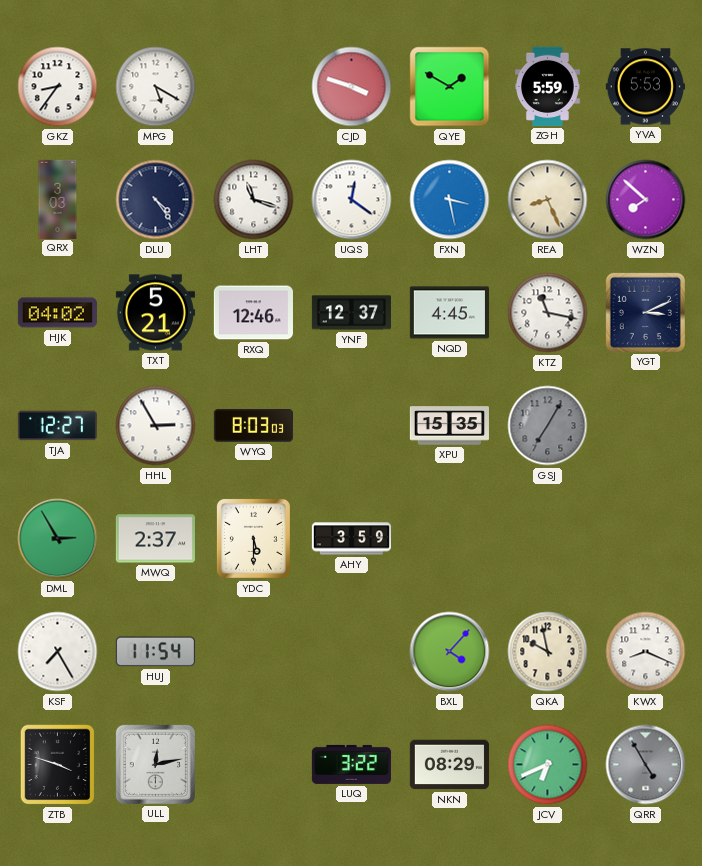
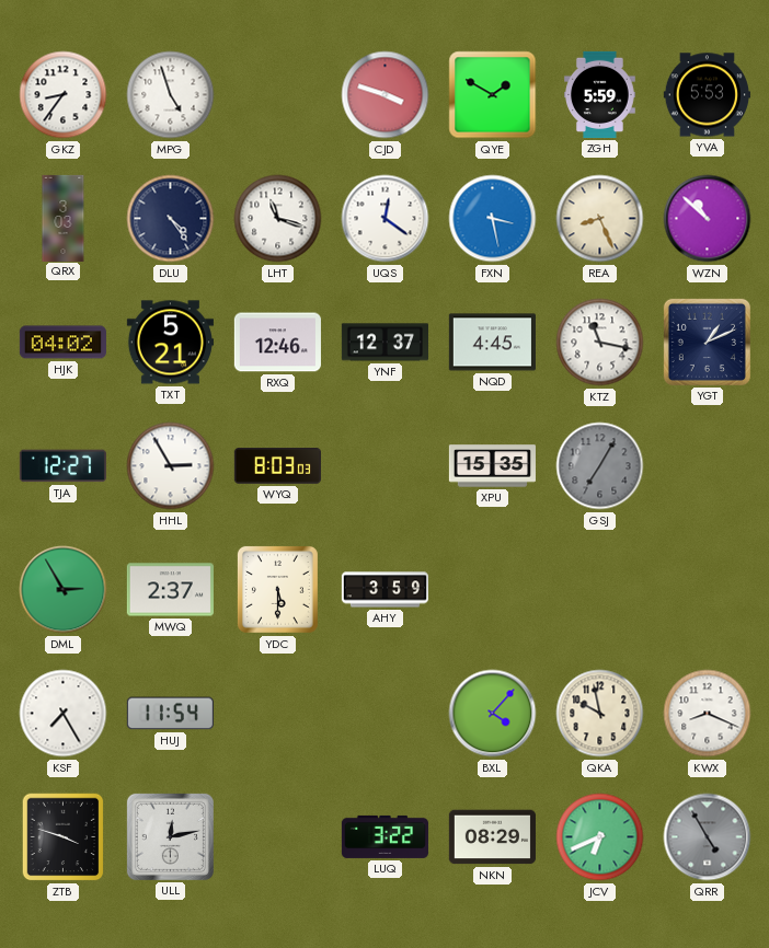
MPG: 5:20 -> 4:57
WZN: 7:52 -> 10:52
YGT: 3:11 -> 1:11
